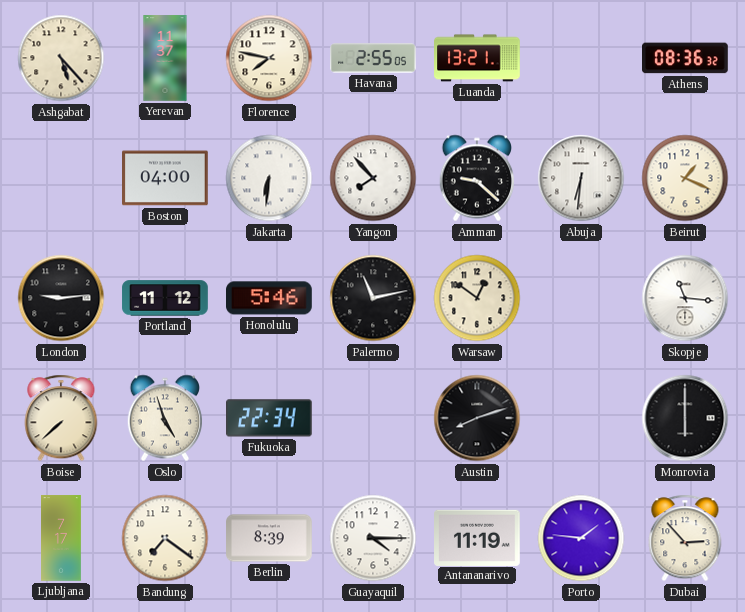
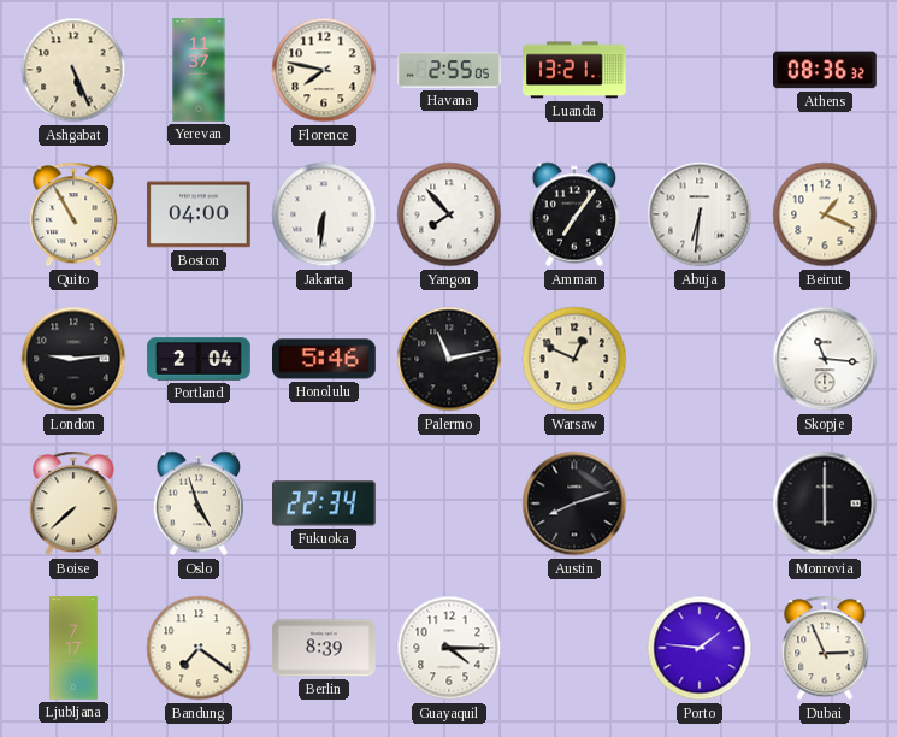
Ashgabat: 5:23 -> 5:26
Quito: none -> 10:55
Amman: 9:22 -> 7:06
Portland: 11:12 -> 2:04
Warsaw: 12:51 -> 12:49
Antananarivo: 11:19 -> none
Dubai: 2:53 -> 2:56
